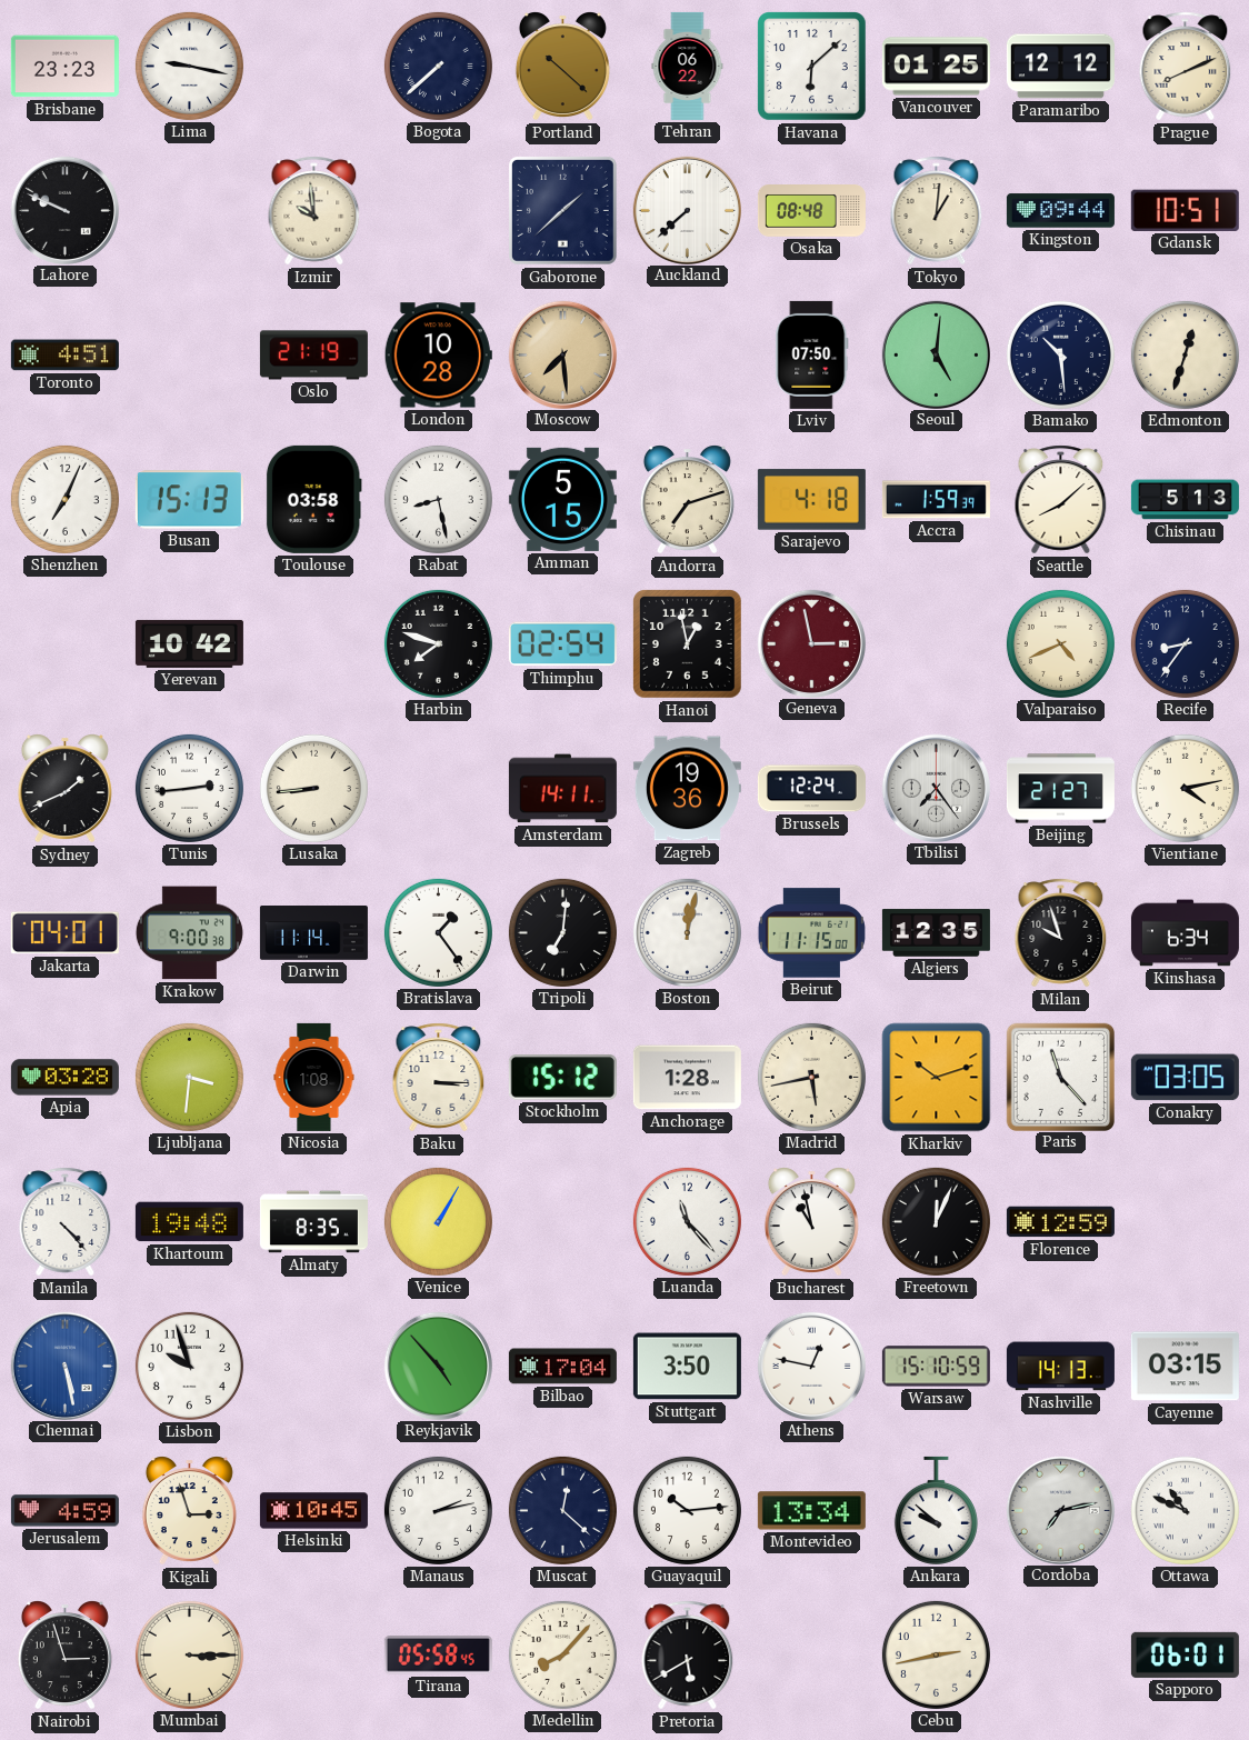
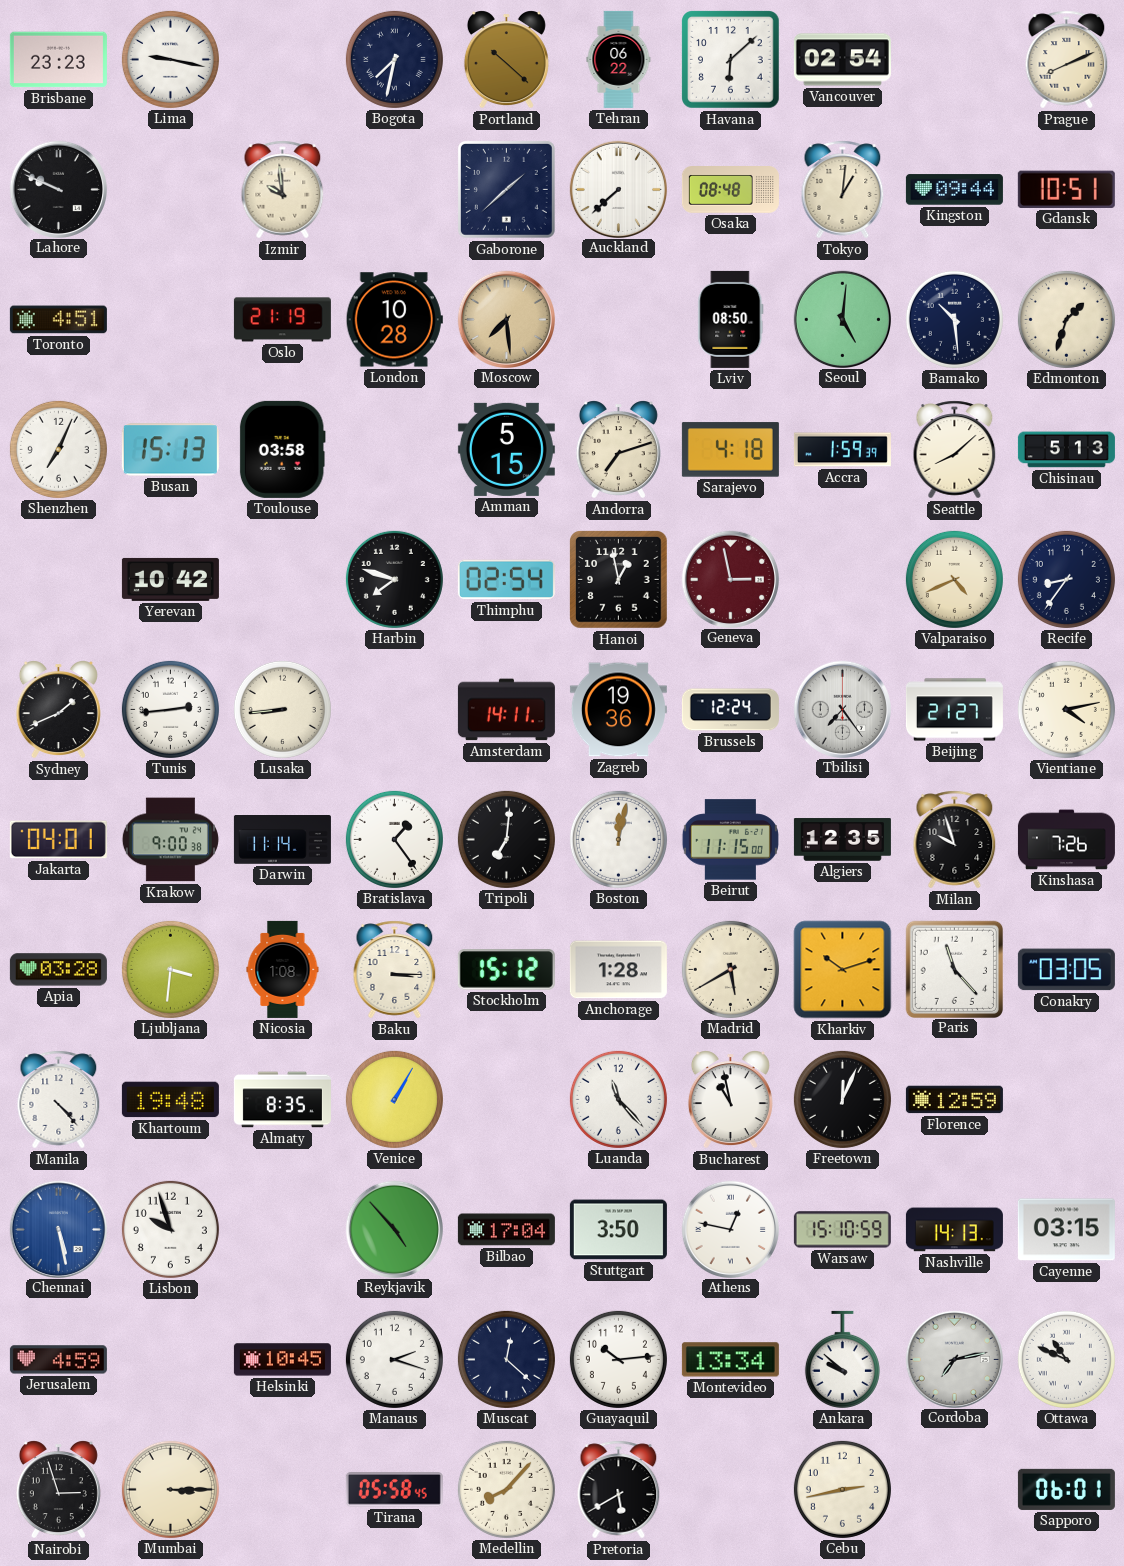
Bogota: 7:38 -> 7:32
Vancouver: 01:25 -> 02:54
Paramaribo: 12:12 -> none
Lviv: 07:50 -> 08:50
Edmonton: 12:33 -> 1:33
Rabat: 8:28 -> none
Kinshasa: 6:34 -> 7:26
Madrid: 5:43 -> 5:40
Kigali: 2:57 -> none
Manaus: 2:13 -> 2:18
